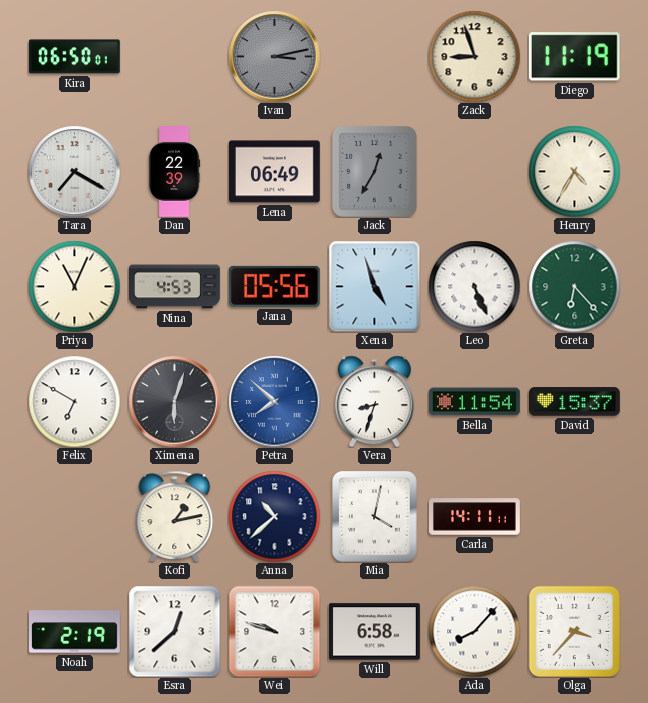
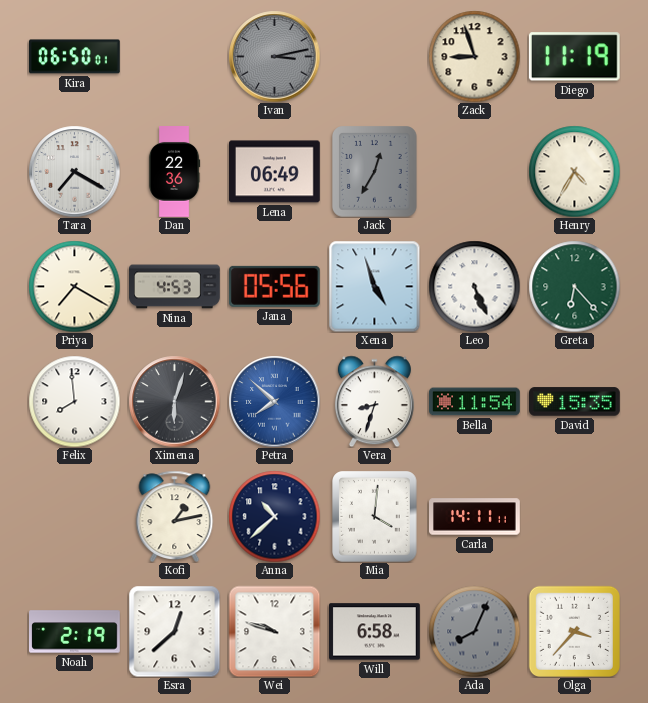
Dan: 22:39 -> 22:36
Priya: 11:04 -> 7:20
Felix: 6:50 -> 7:59
David: 15:37 -> 15:35
Mia: 4:02 -> 4:01
Ada: 8:07 -> 8:04
Ada dial: white -> grey
